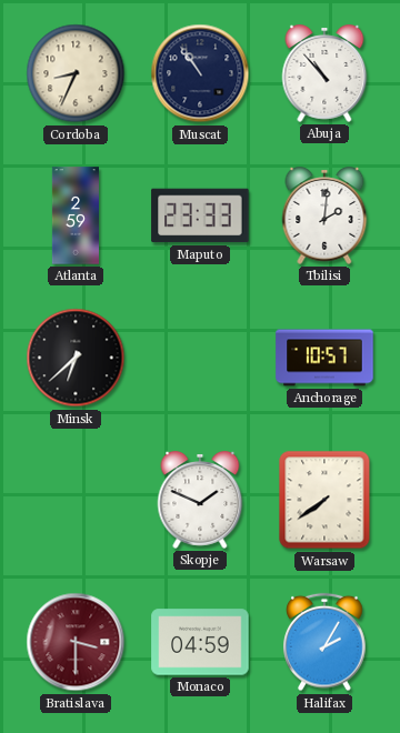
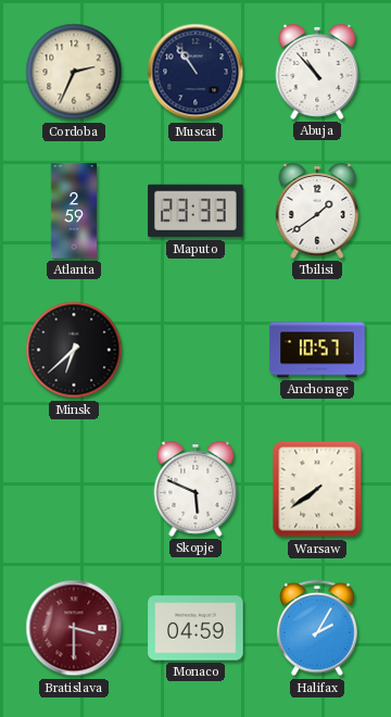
Cordoba: 8:34 -> 2:34
Tbilisi: 2:01 -> 1:39
Skopje: 1:49 -> 5:49
